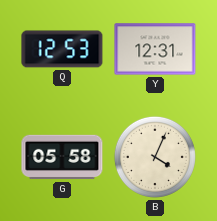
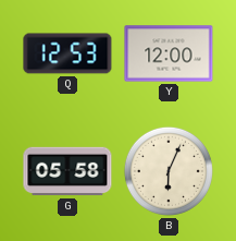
Y: 12:31 -> 12:00
B: 4:04 -> 6:04
